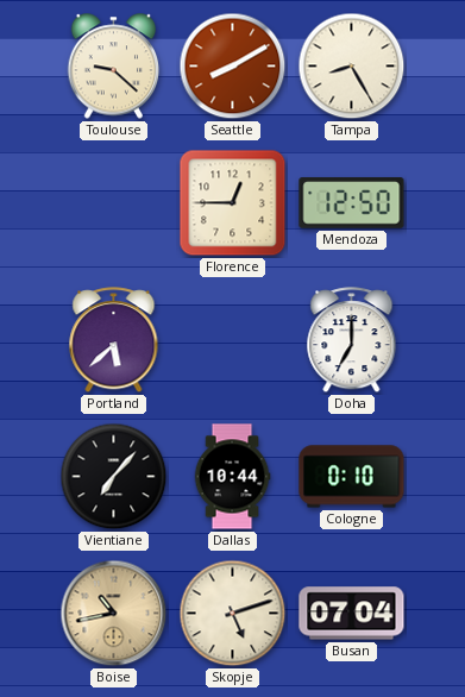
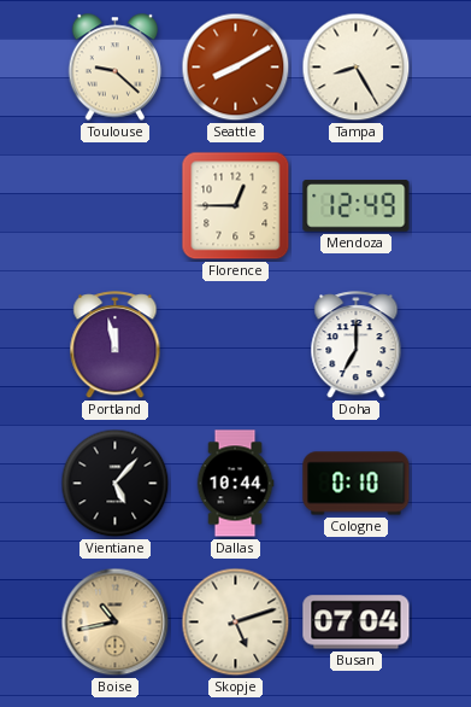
Mendoza: 12:50 -> 12:49
Portland: 5:38 -> 11:58
Vientiane: 7:07 -> 5:07
